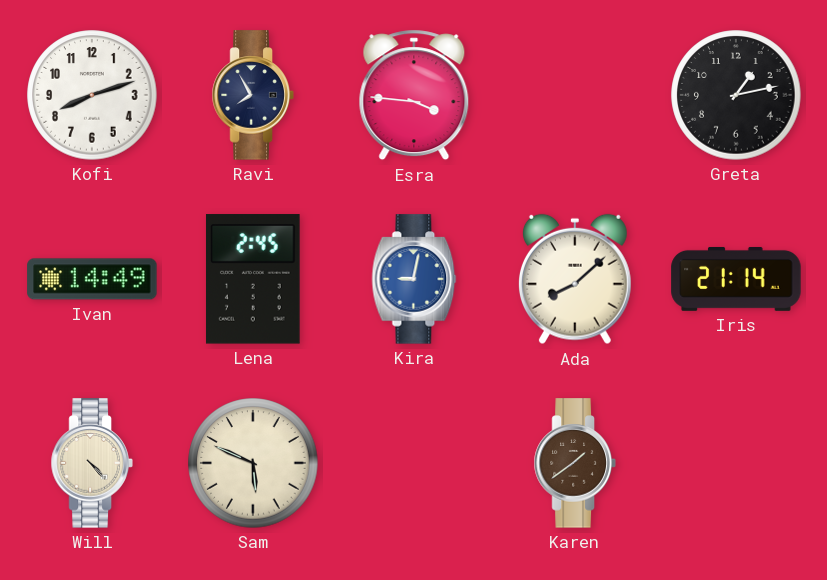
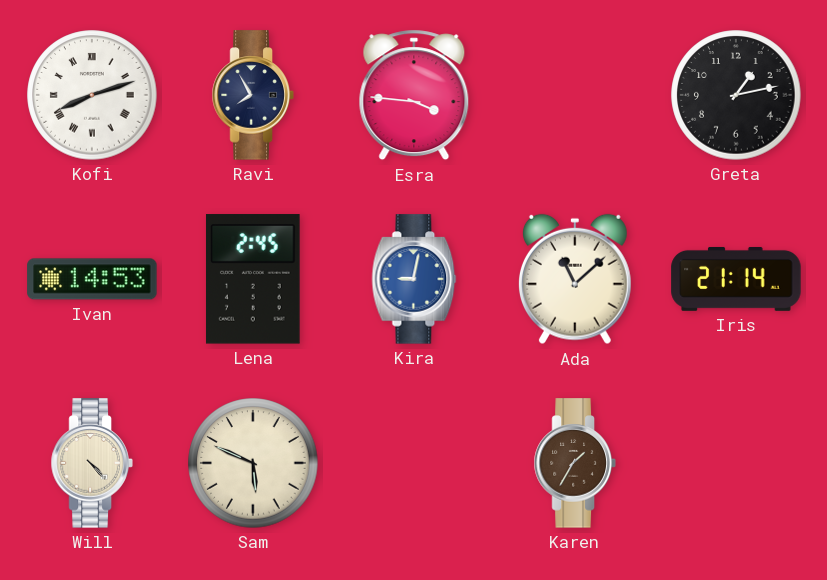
Kofi numerals: Arabic -> Roman
Ivan: 14:49 -> 14:53
Ada: 8:08 -> 11:08
Karen: 1:39 -> 1:35
